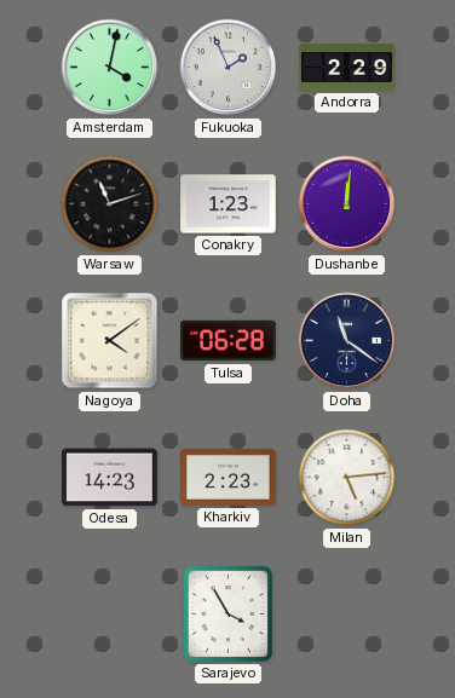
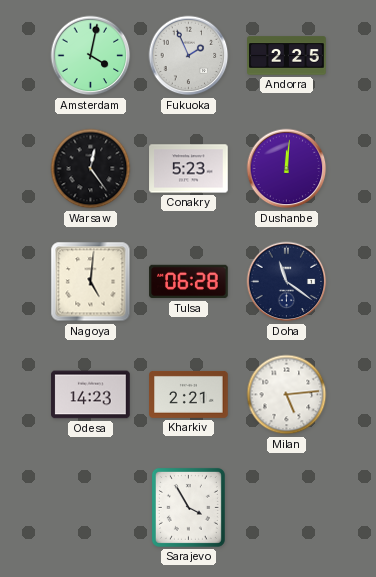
Andorra: 2:29 -> 2:25
Warsaw: 11:12 -> 12:24
Conakry: 1:23 -> 5:23
Nagoya: 4:09 -> 5:01
Kharkiv: 2:23 -> 2:21
